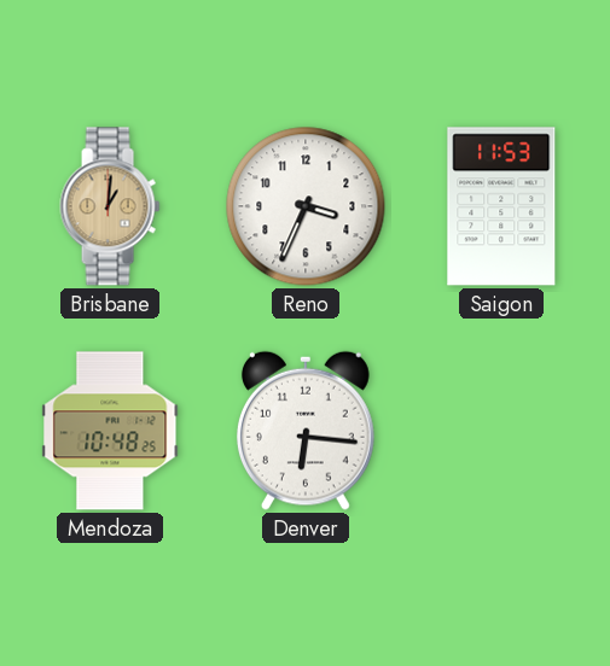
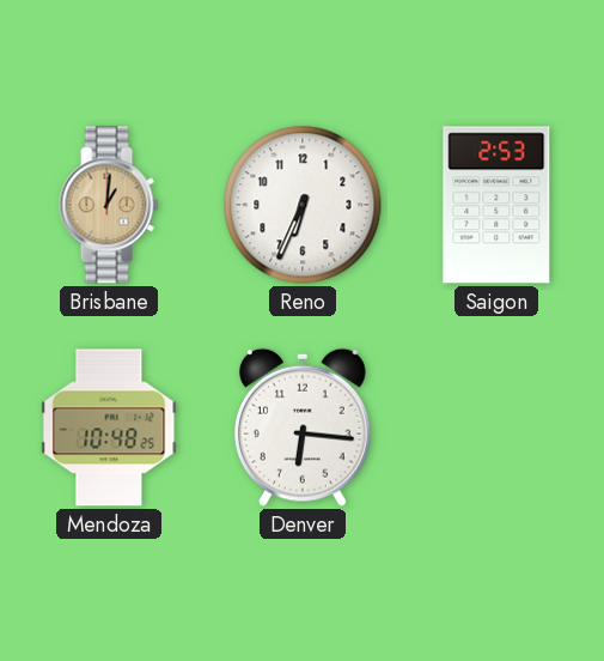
Reno: 3:34 -> 6:34
Saigon: 11:53 -> 2:53
